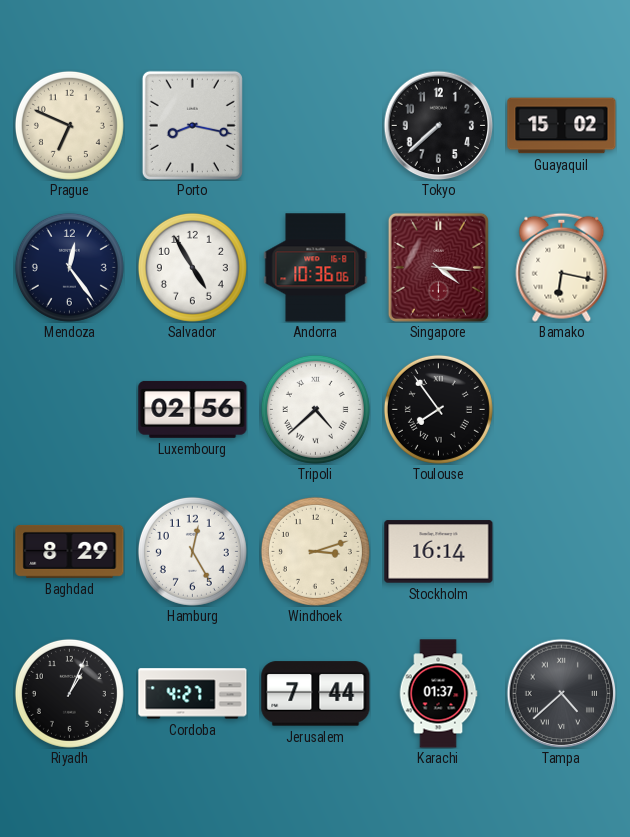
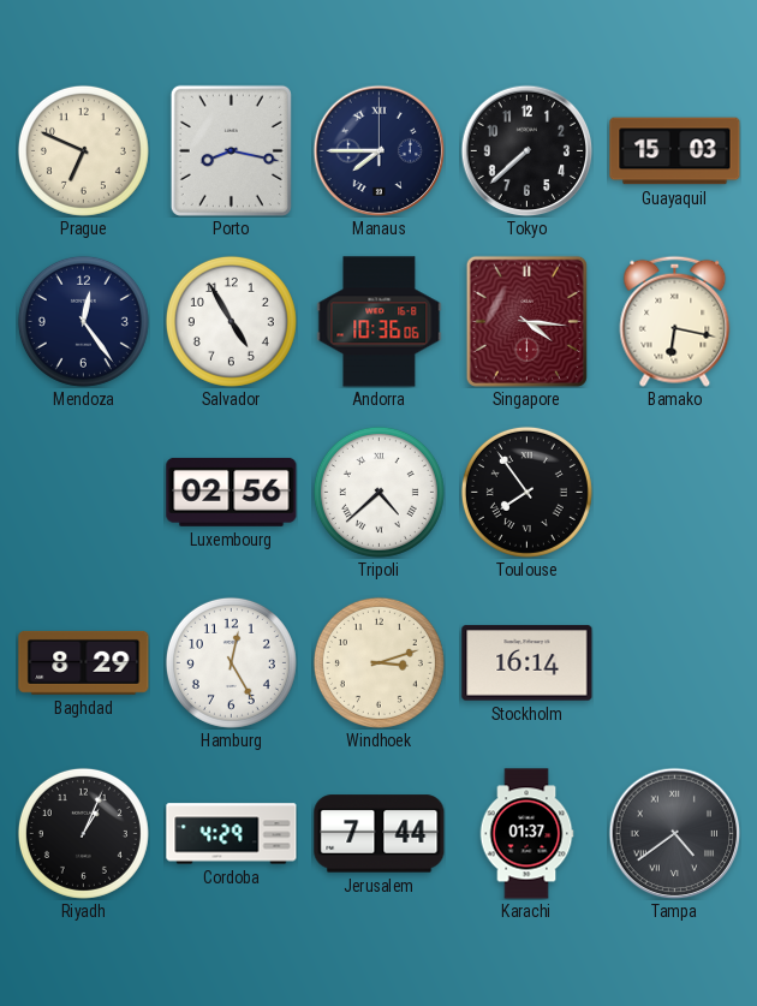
Manaus: none -> 7:45
Guayaquil: 15:02 -> 15:03
Cordoba: 4:27 -> 4:29
Tampa: 4:38 -> 4:39
